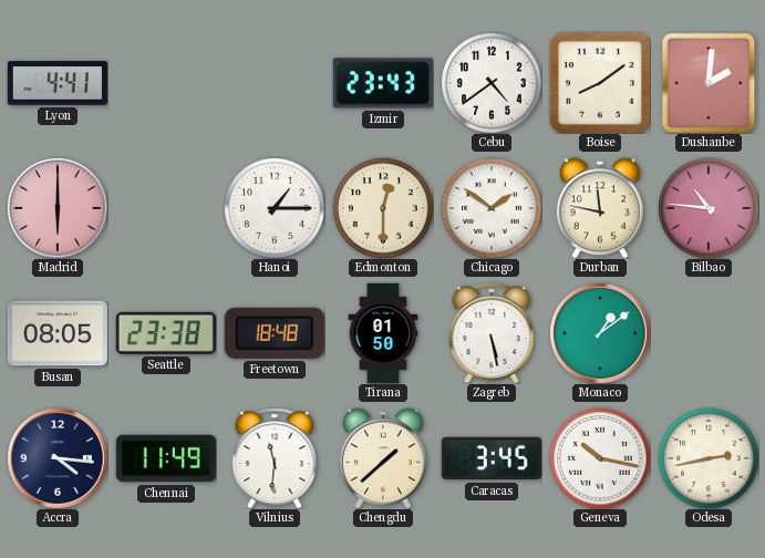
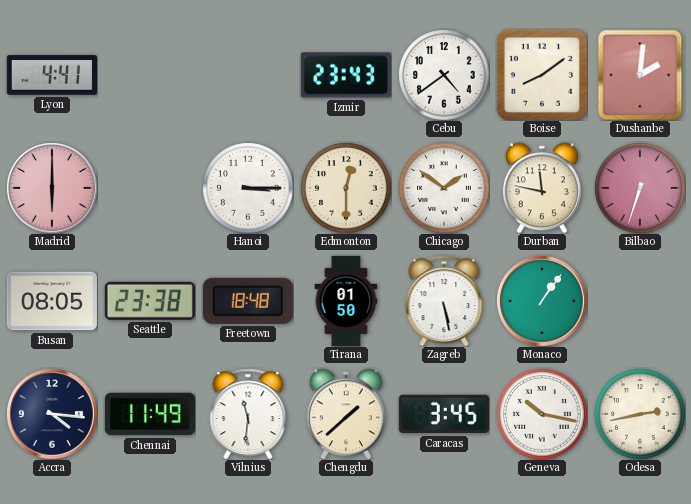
Hanoi: 1:15 -> 3:15
Bilbao: 10:46 -> 6:33
Monaco: 1:09 -> 1:06
